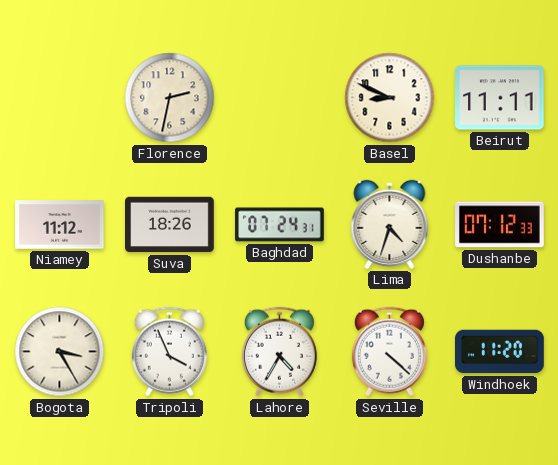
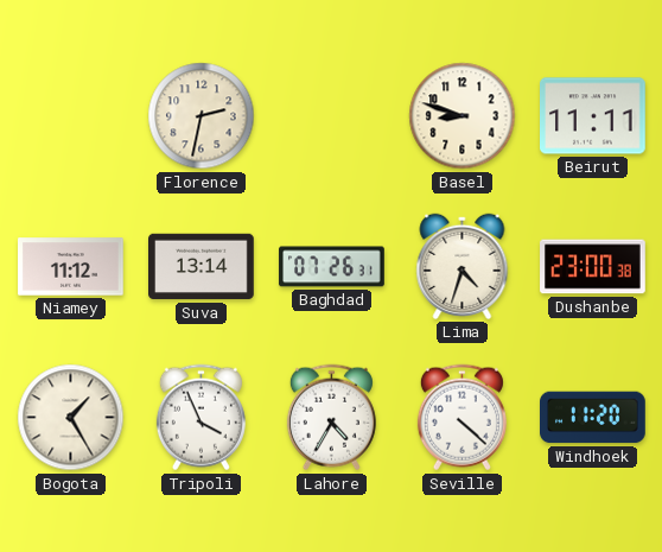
Basel: 8:49 -> 8:48
Suva: 18:26 -> 13:14
Baghdad: 07:24 -> 07:26
Dushanbe: 07:12 -> 23:00
Bogota: 3:25 -> 1:25
